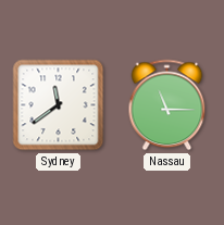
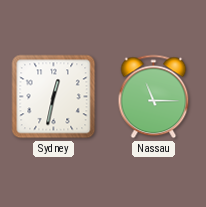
Sydney: 11:39 -> 12:32
